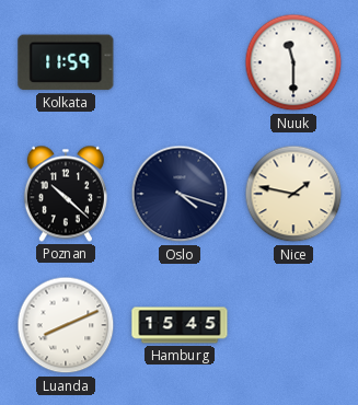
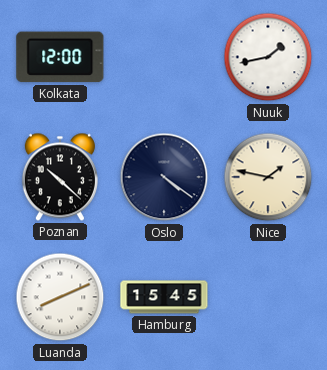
Kolkata: 11:59 -> 12:00
Nuuk: 11:30 -> 1:43
Oslo: 4:18 -> 4:21
